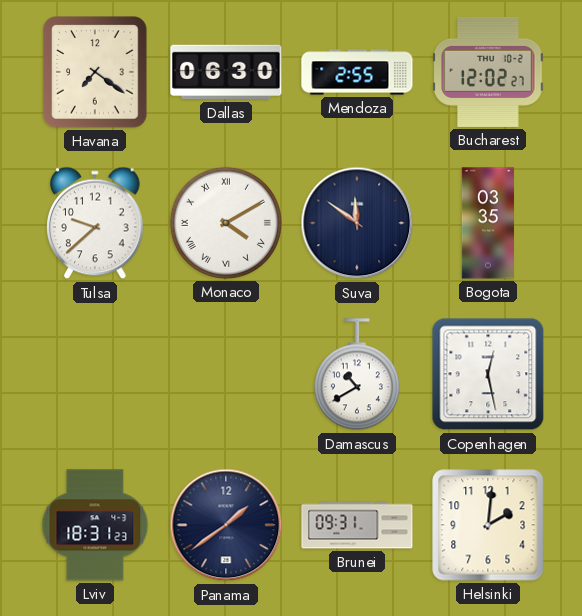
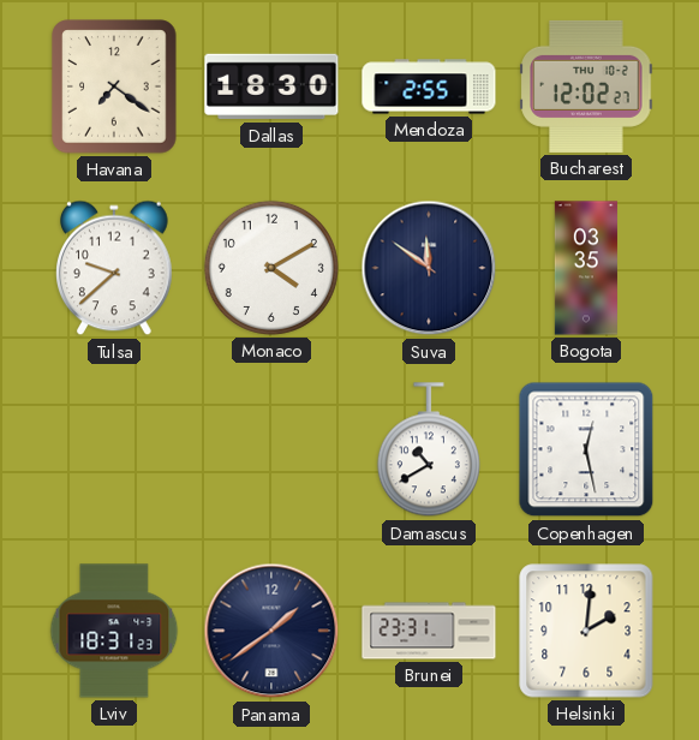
Dallas: 06:30 -> 18:30
Monaco numerals: Roman -> Arabic
Brunei: 09:31 -> 23:31
